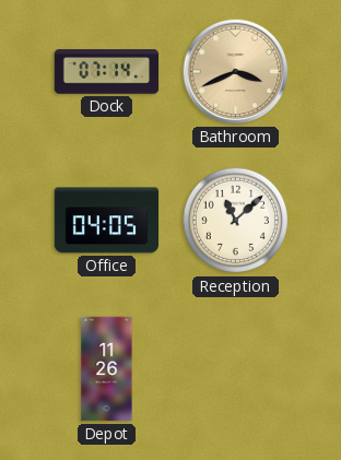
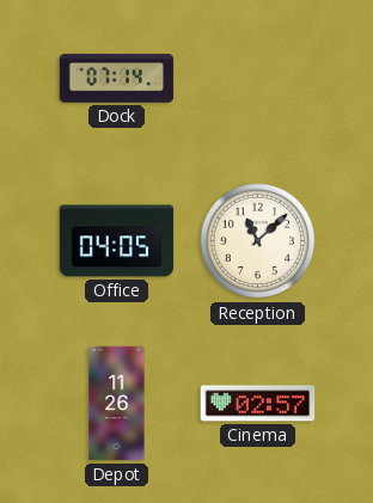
Bathroom: 3:41 -> none
Cinema: none -> 02:57
